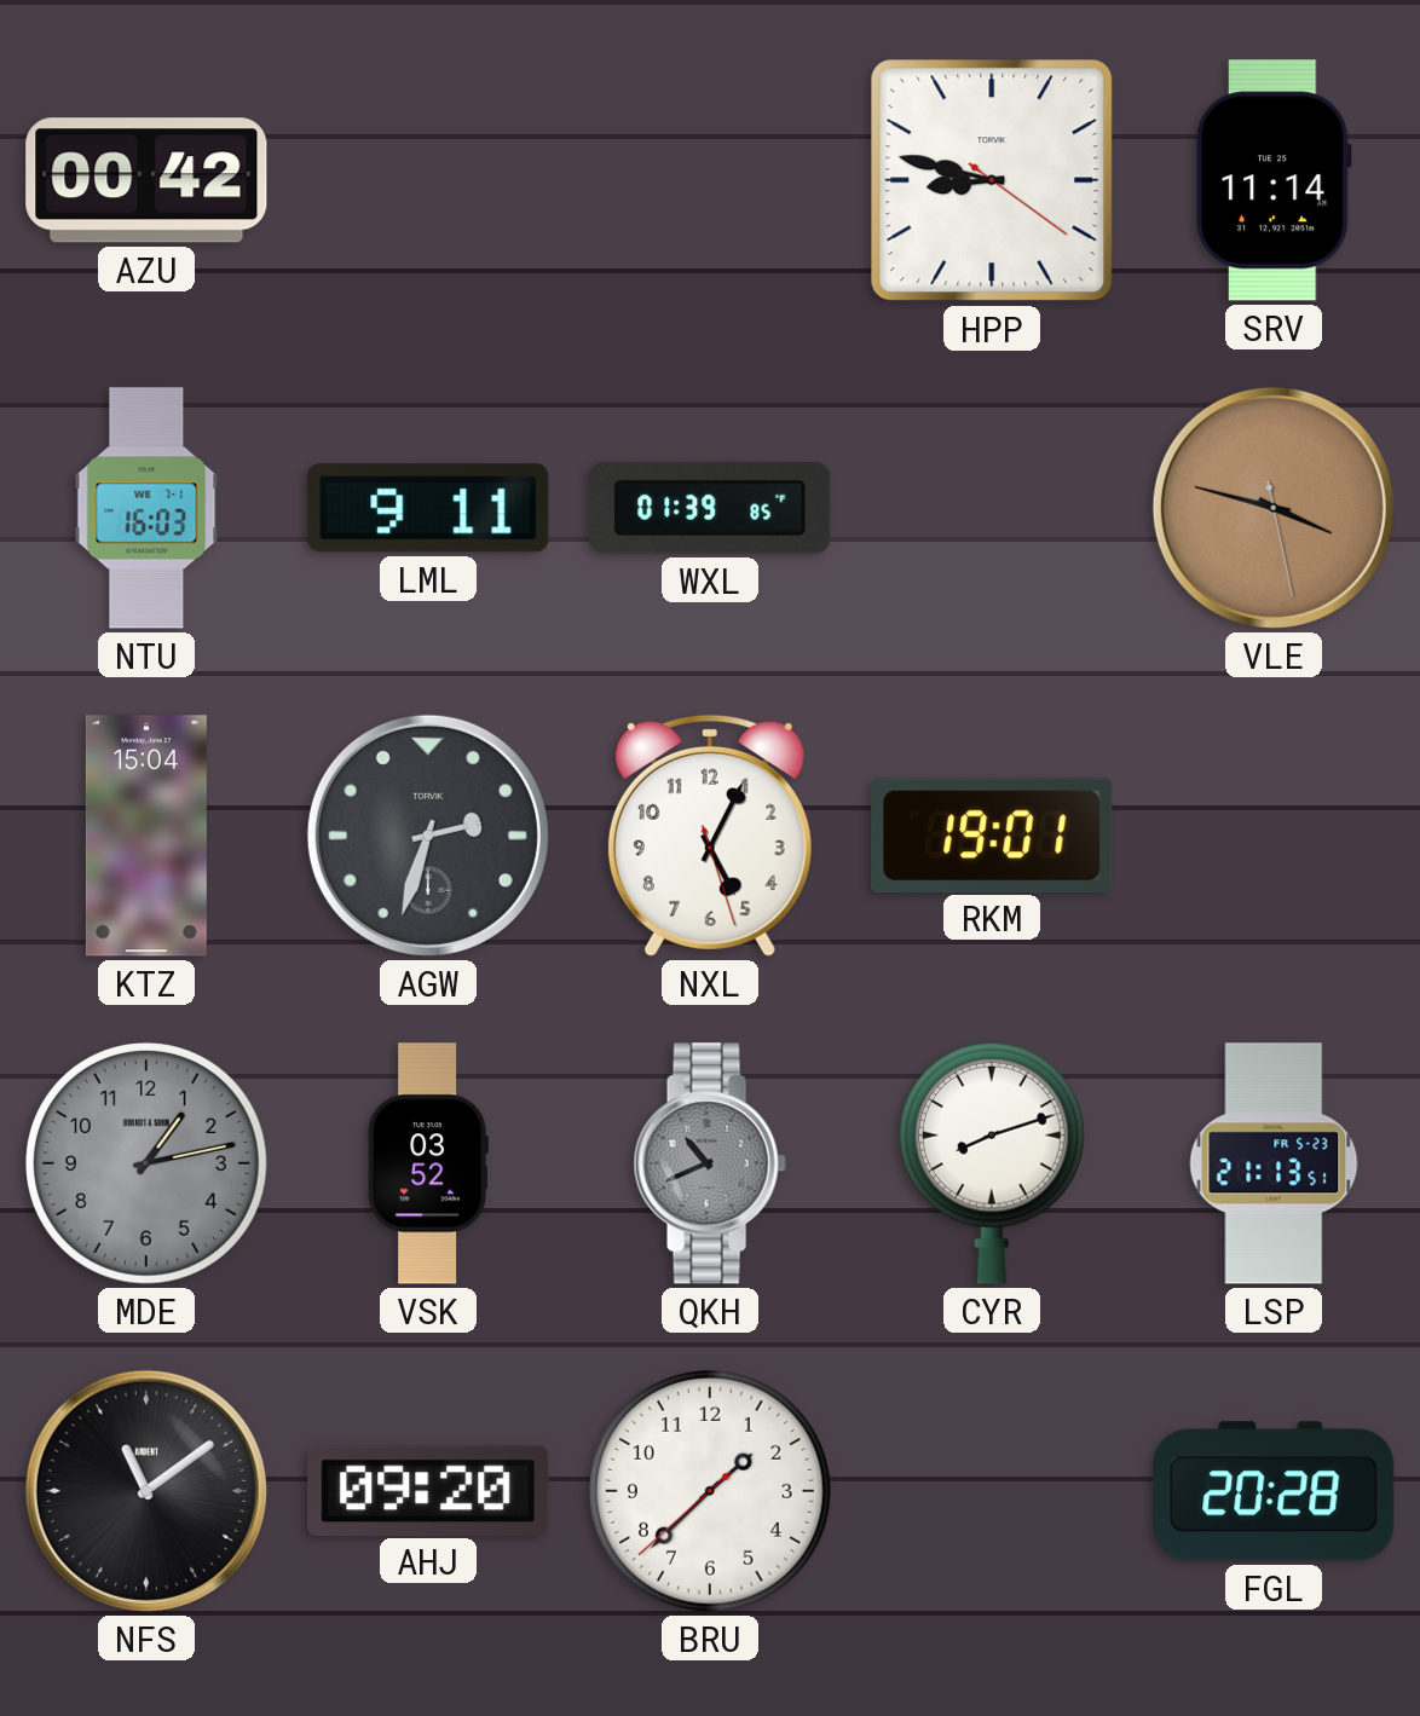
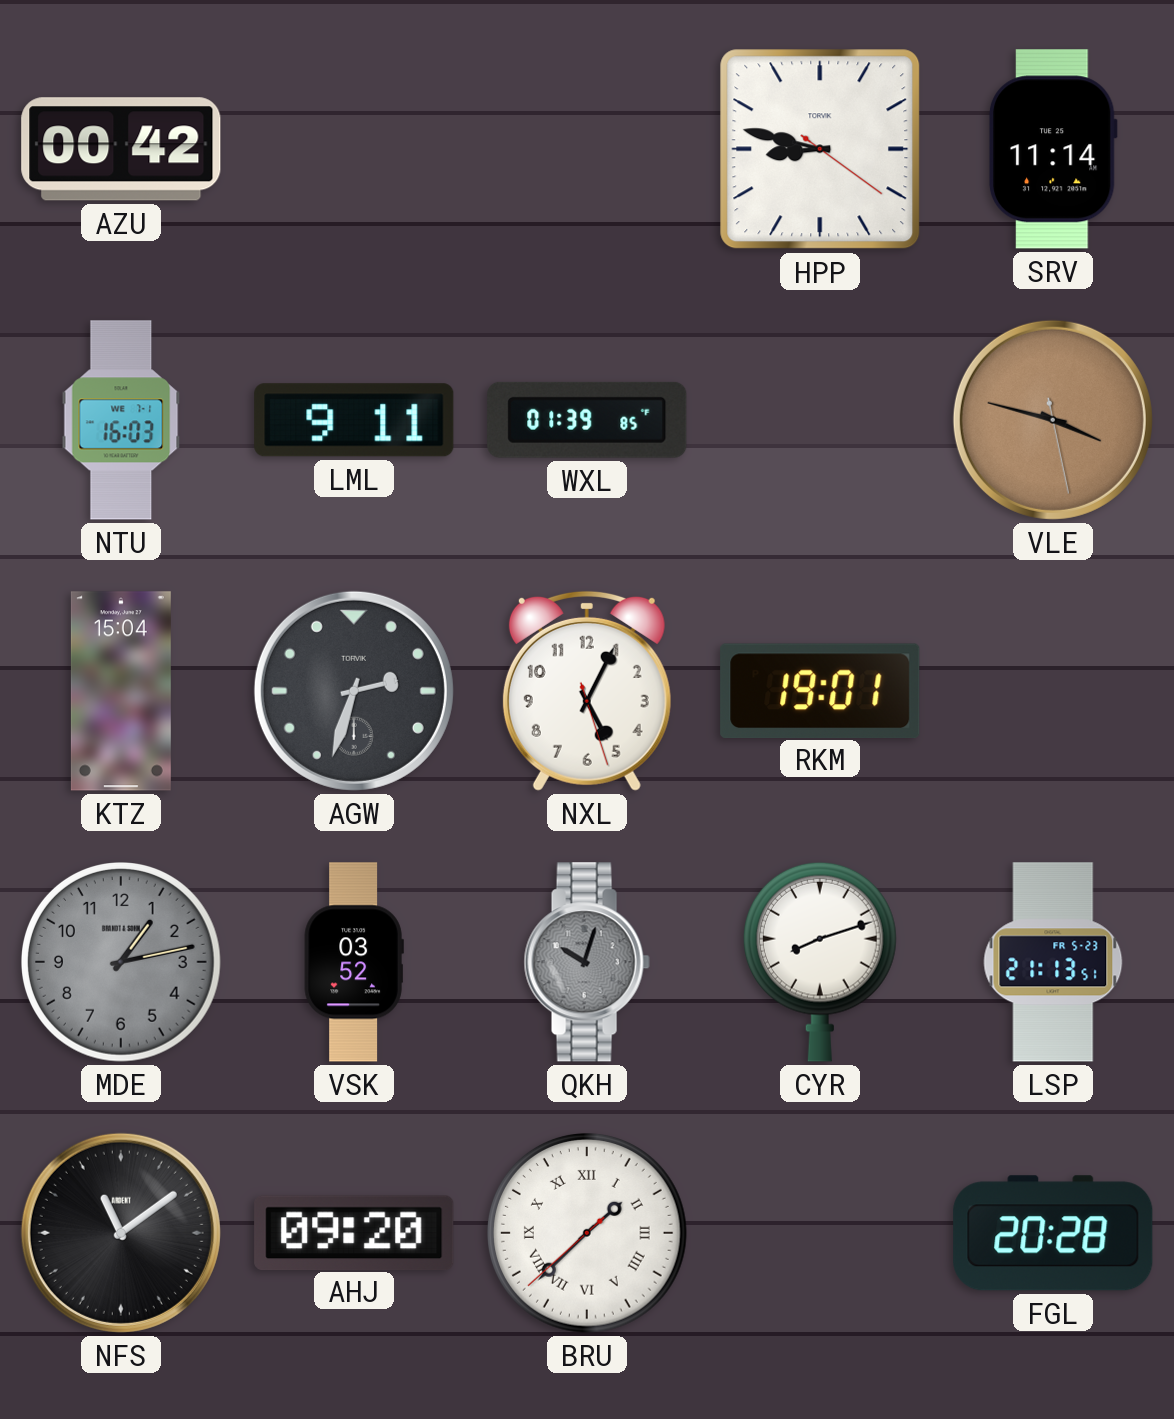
QKH: 10:41 -> 10:03
BRU numerals: Arabic -> Roman
